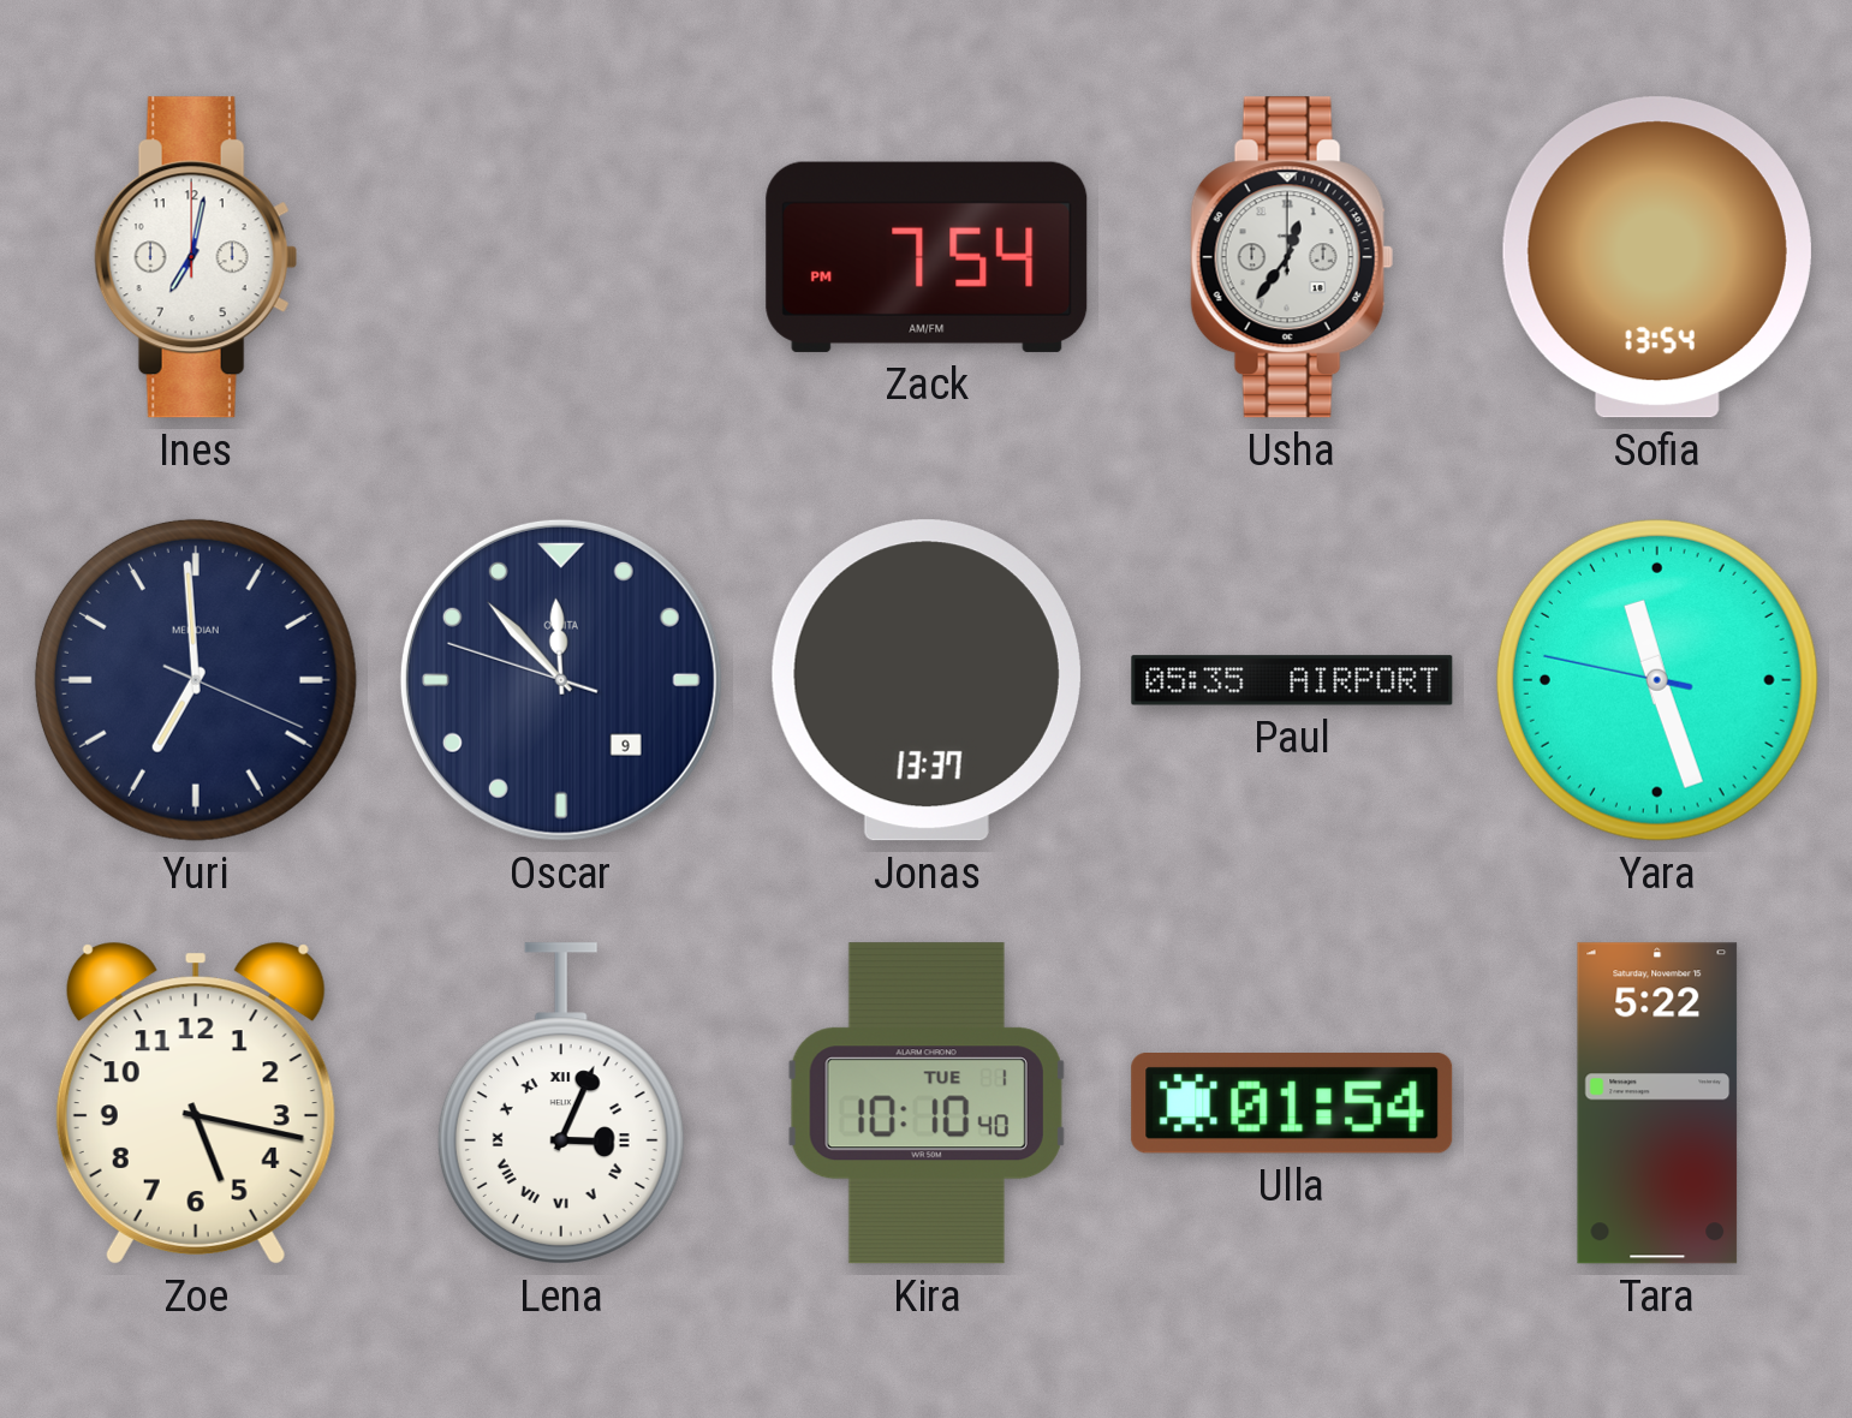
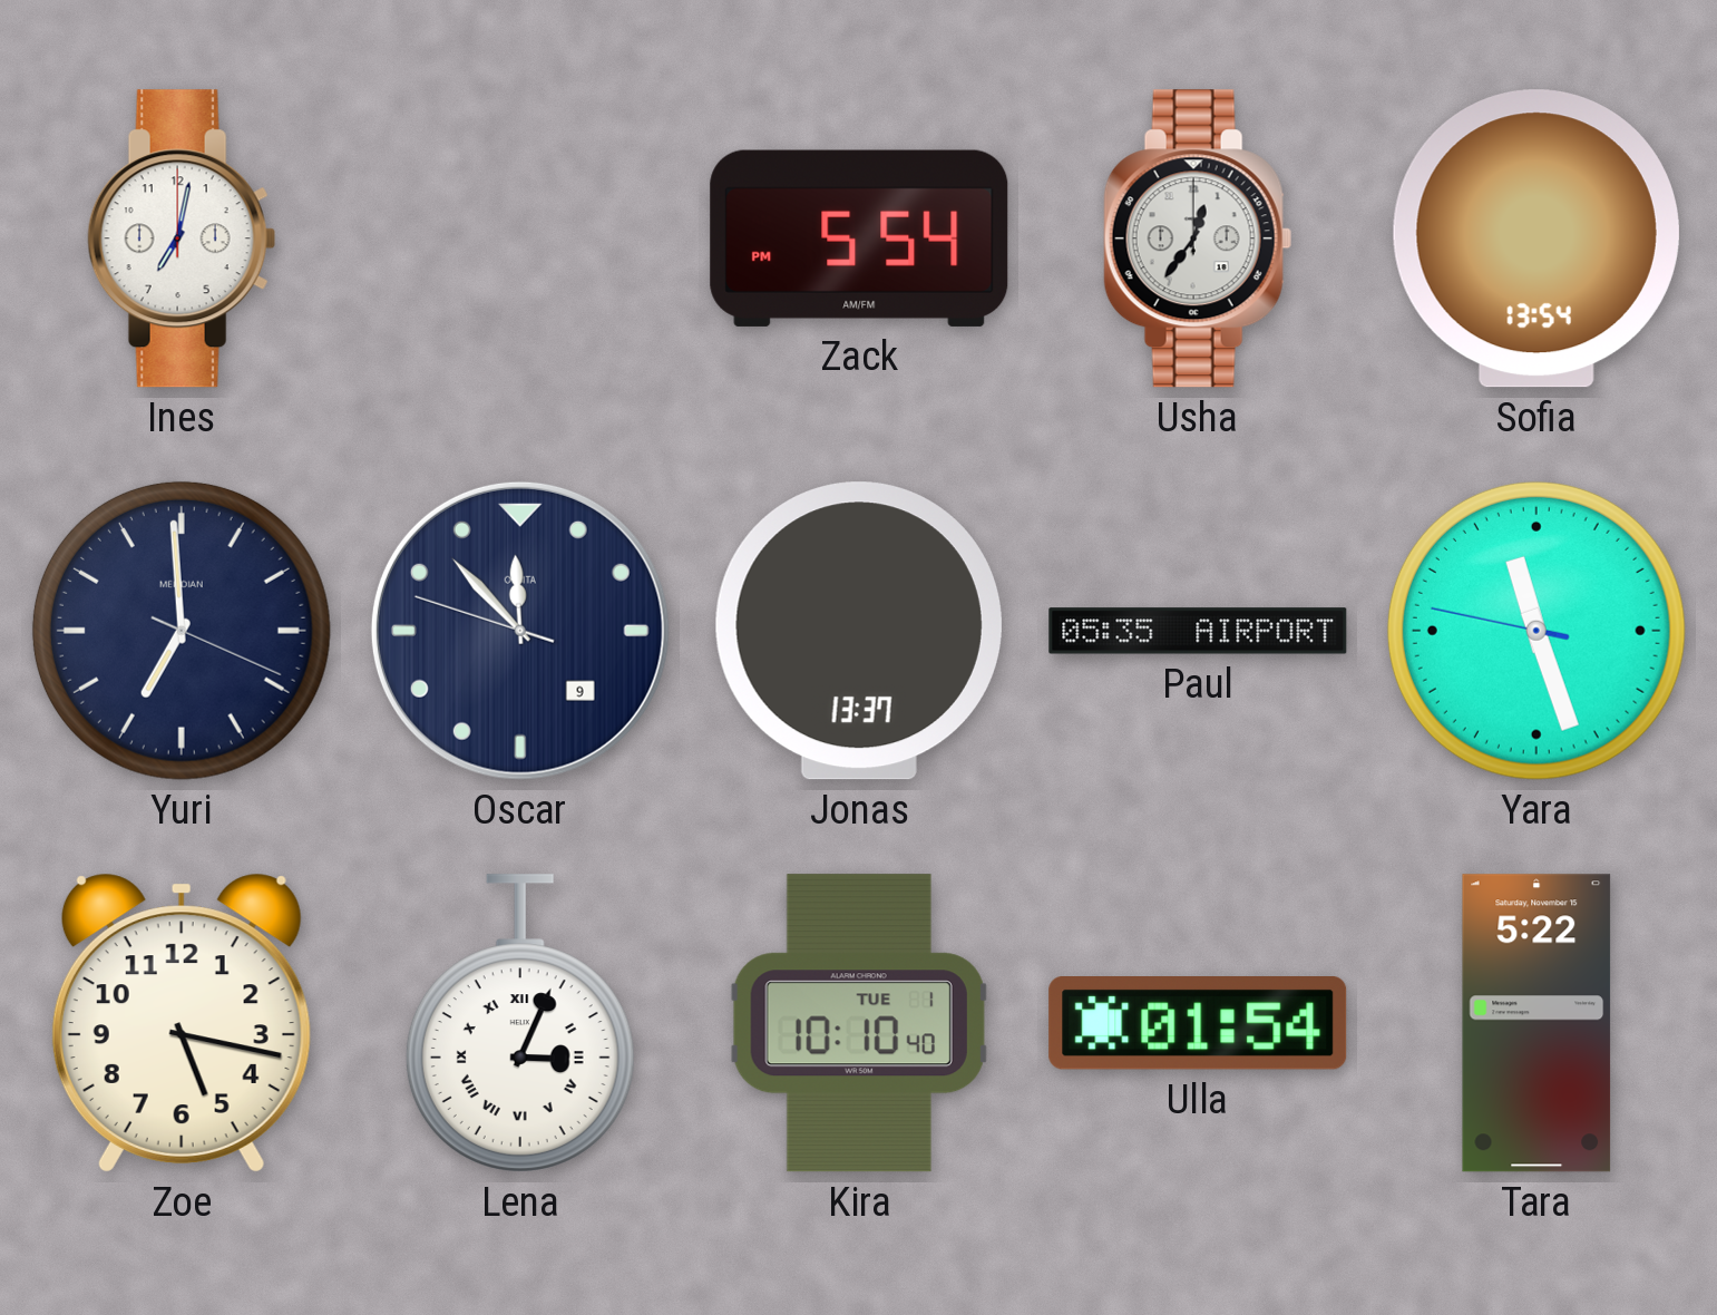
Zack: 7:54 -> 5:54
